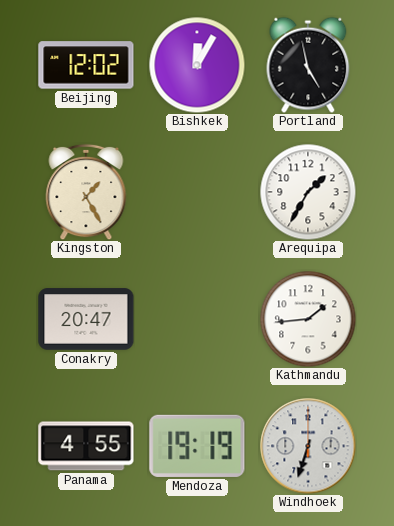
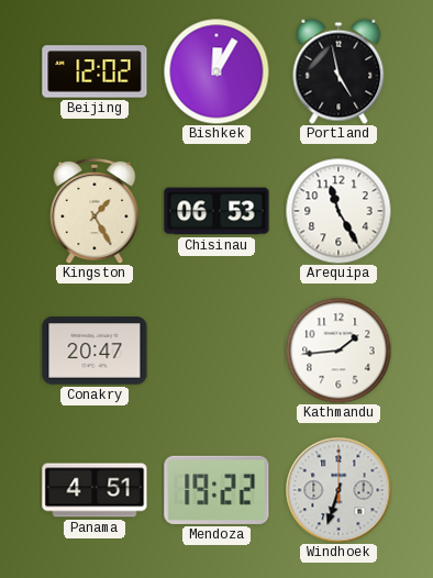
Chisinau: none -> 06:53
Arequipa: 1:35 -> 11:25
Panama: 4:55 -> 4:51
Mendoza: 19:19 -> 19:22
